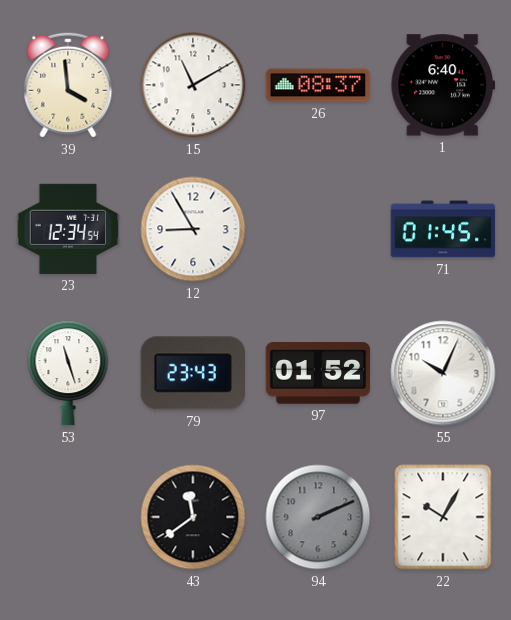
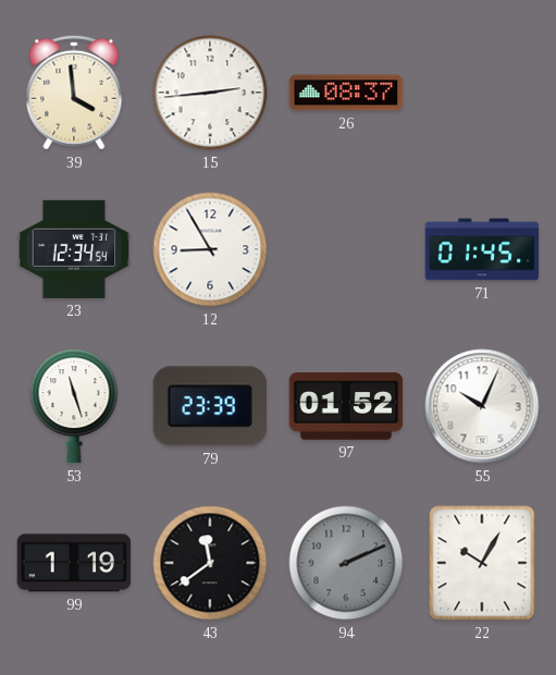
15: 11:10 -> 2:44
1: 6:40 -> none
79: 23:43 -> 23:39
99: none -> 1:19
